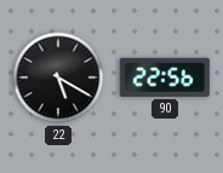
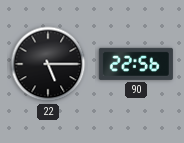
22: 5:20 -> 5:15
